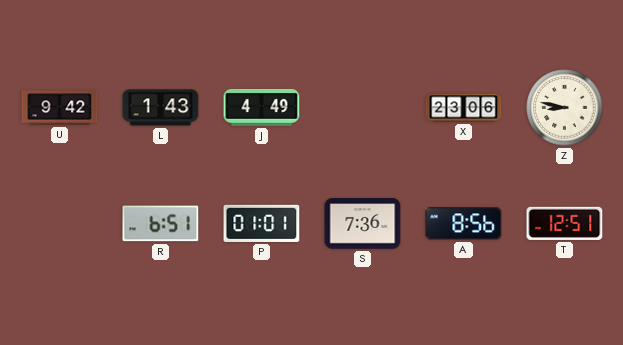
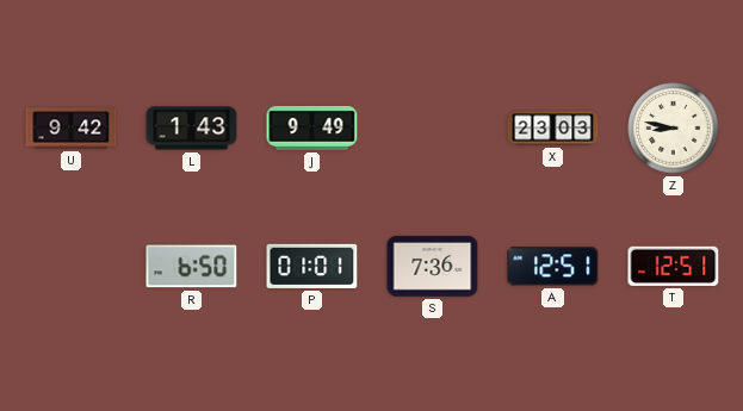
J: 4:49 -> 9:49
X: 23:06 -> 23:03
R: 6:51 -> 6:50
A: 8:56 -> 12:51
